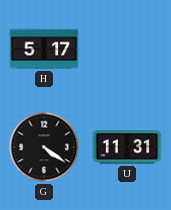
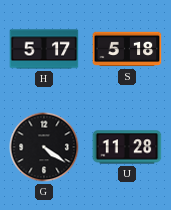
S: none -> 5:18
U: 11:31 -> 11:28
